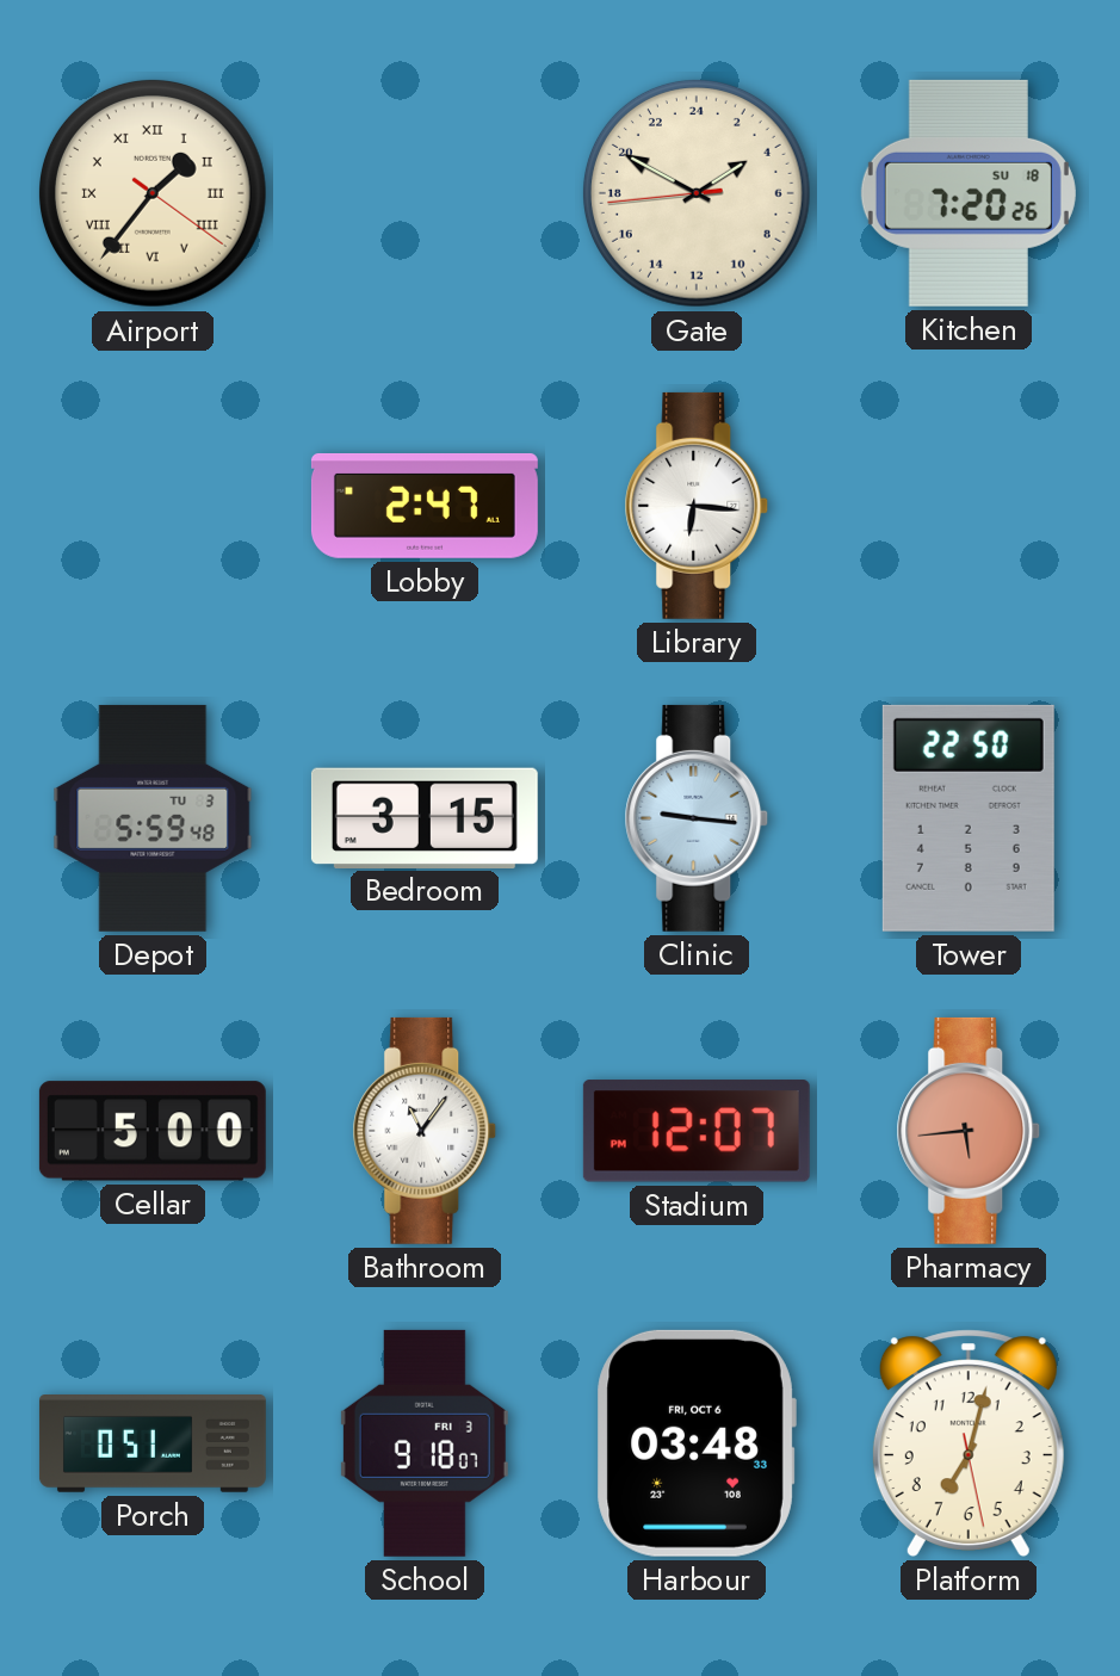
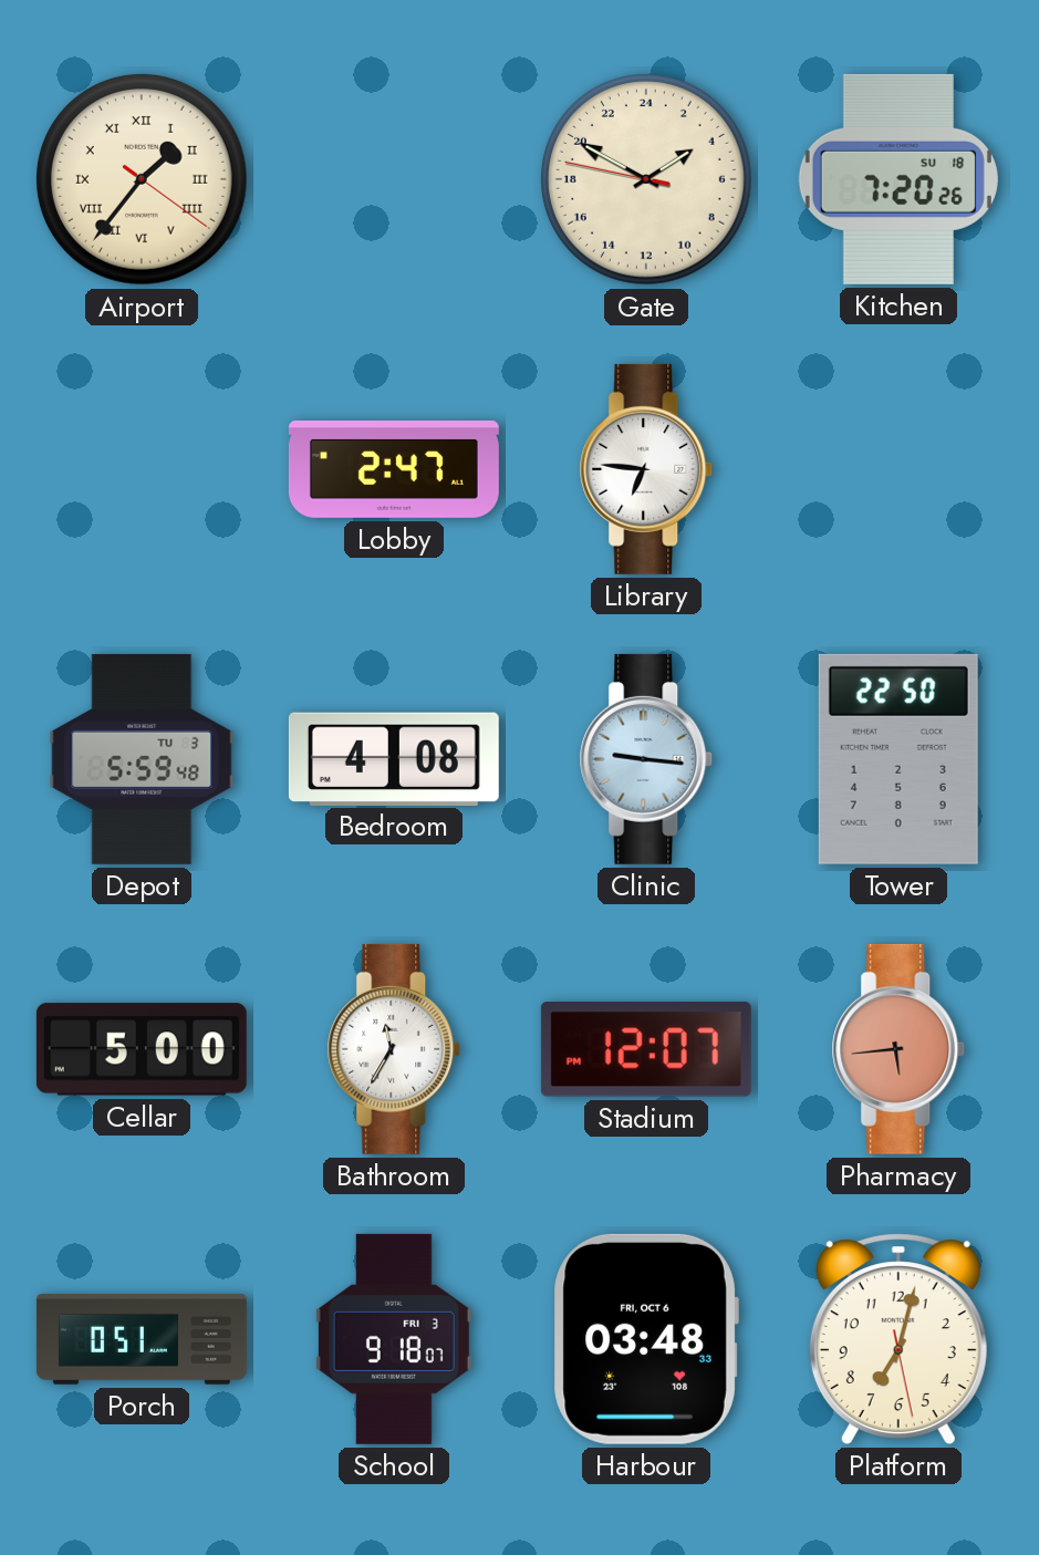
Gate: 3:49:44 -> 3:49:47
Library: 6:16 -> 6:46
Bedroom: 3:15 -> 4:08
Bathroom: 11:06 -> 11:35
